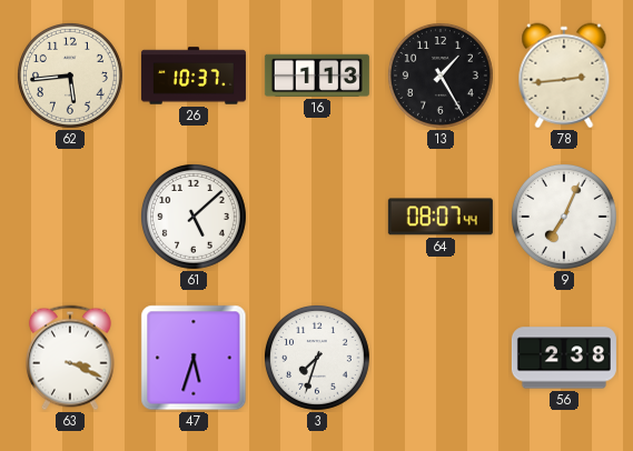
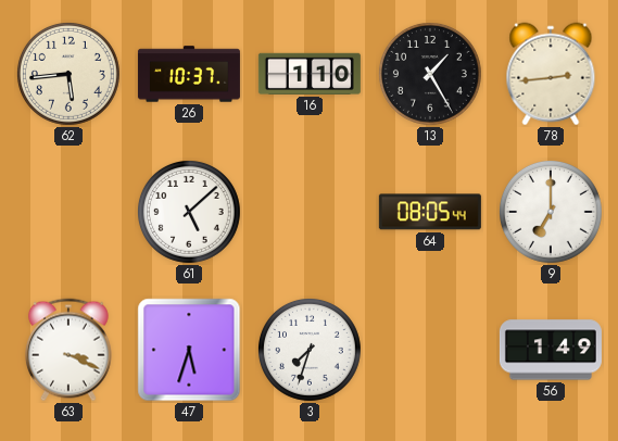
16: 1:13 -> 1:10
64: 08:07 -> 08:05
9: 7:04 -> 7:00
56: 2:38 -> 1:49
